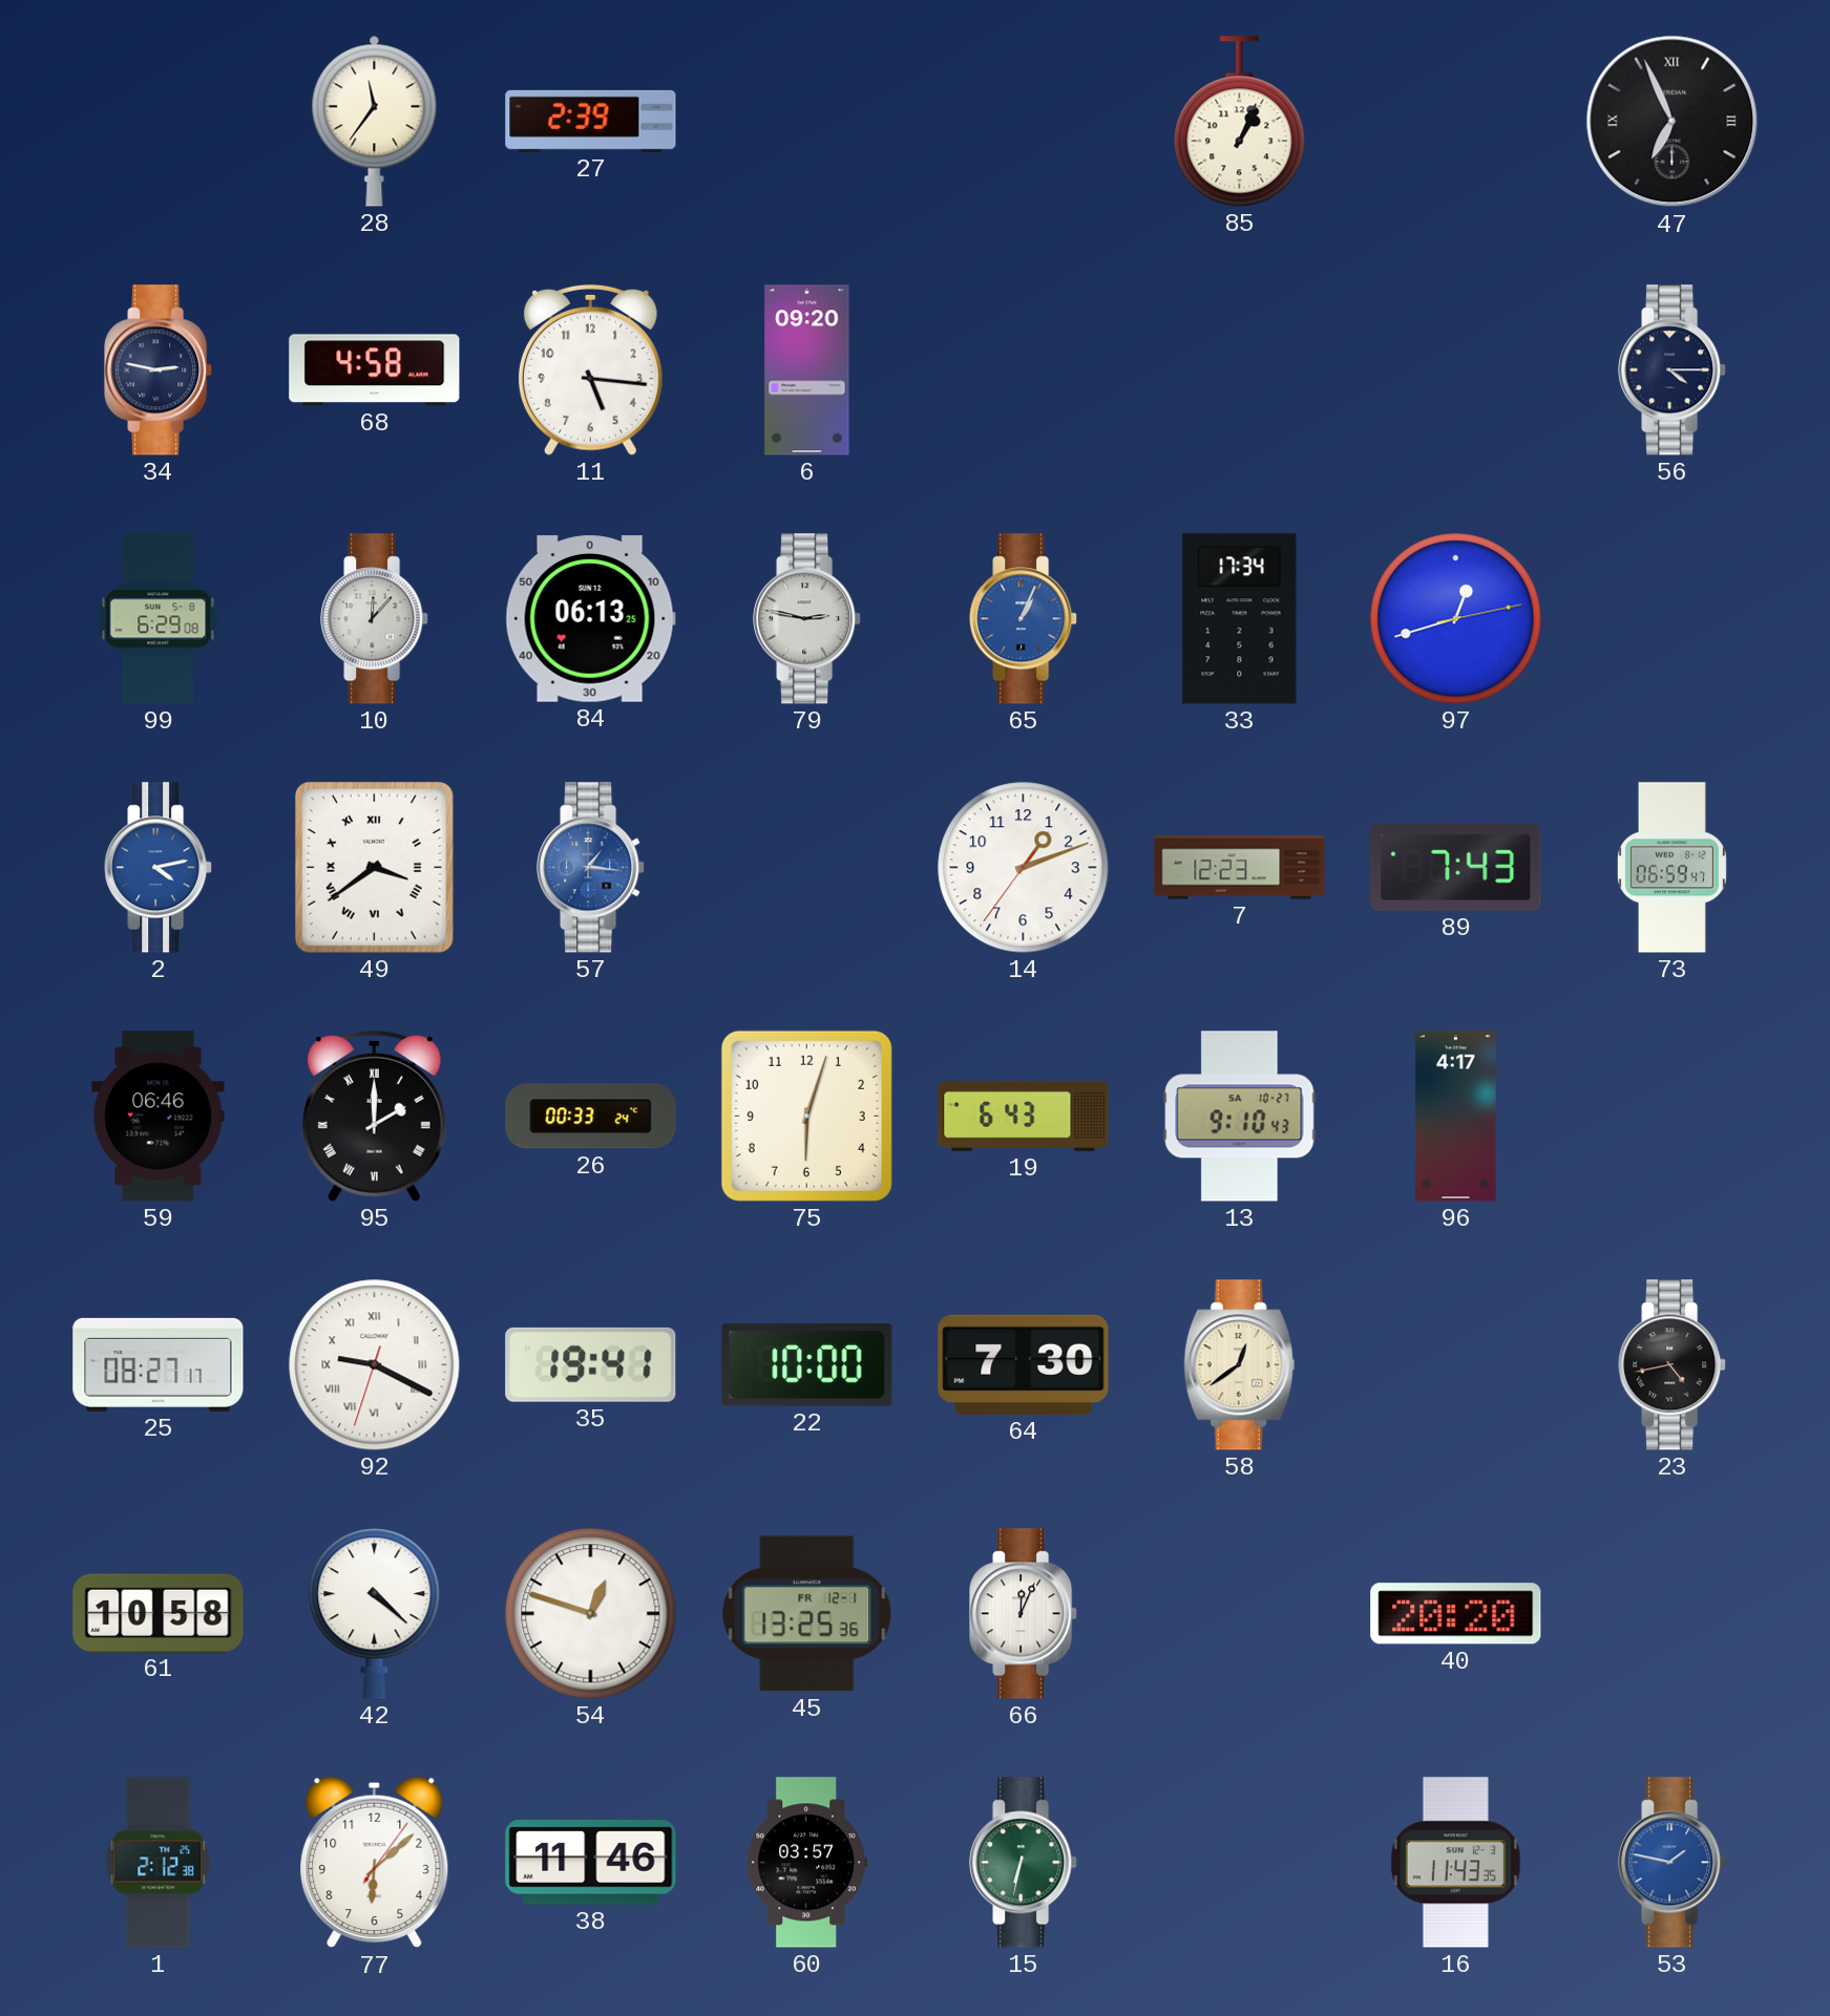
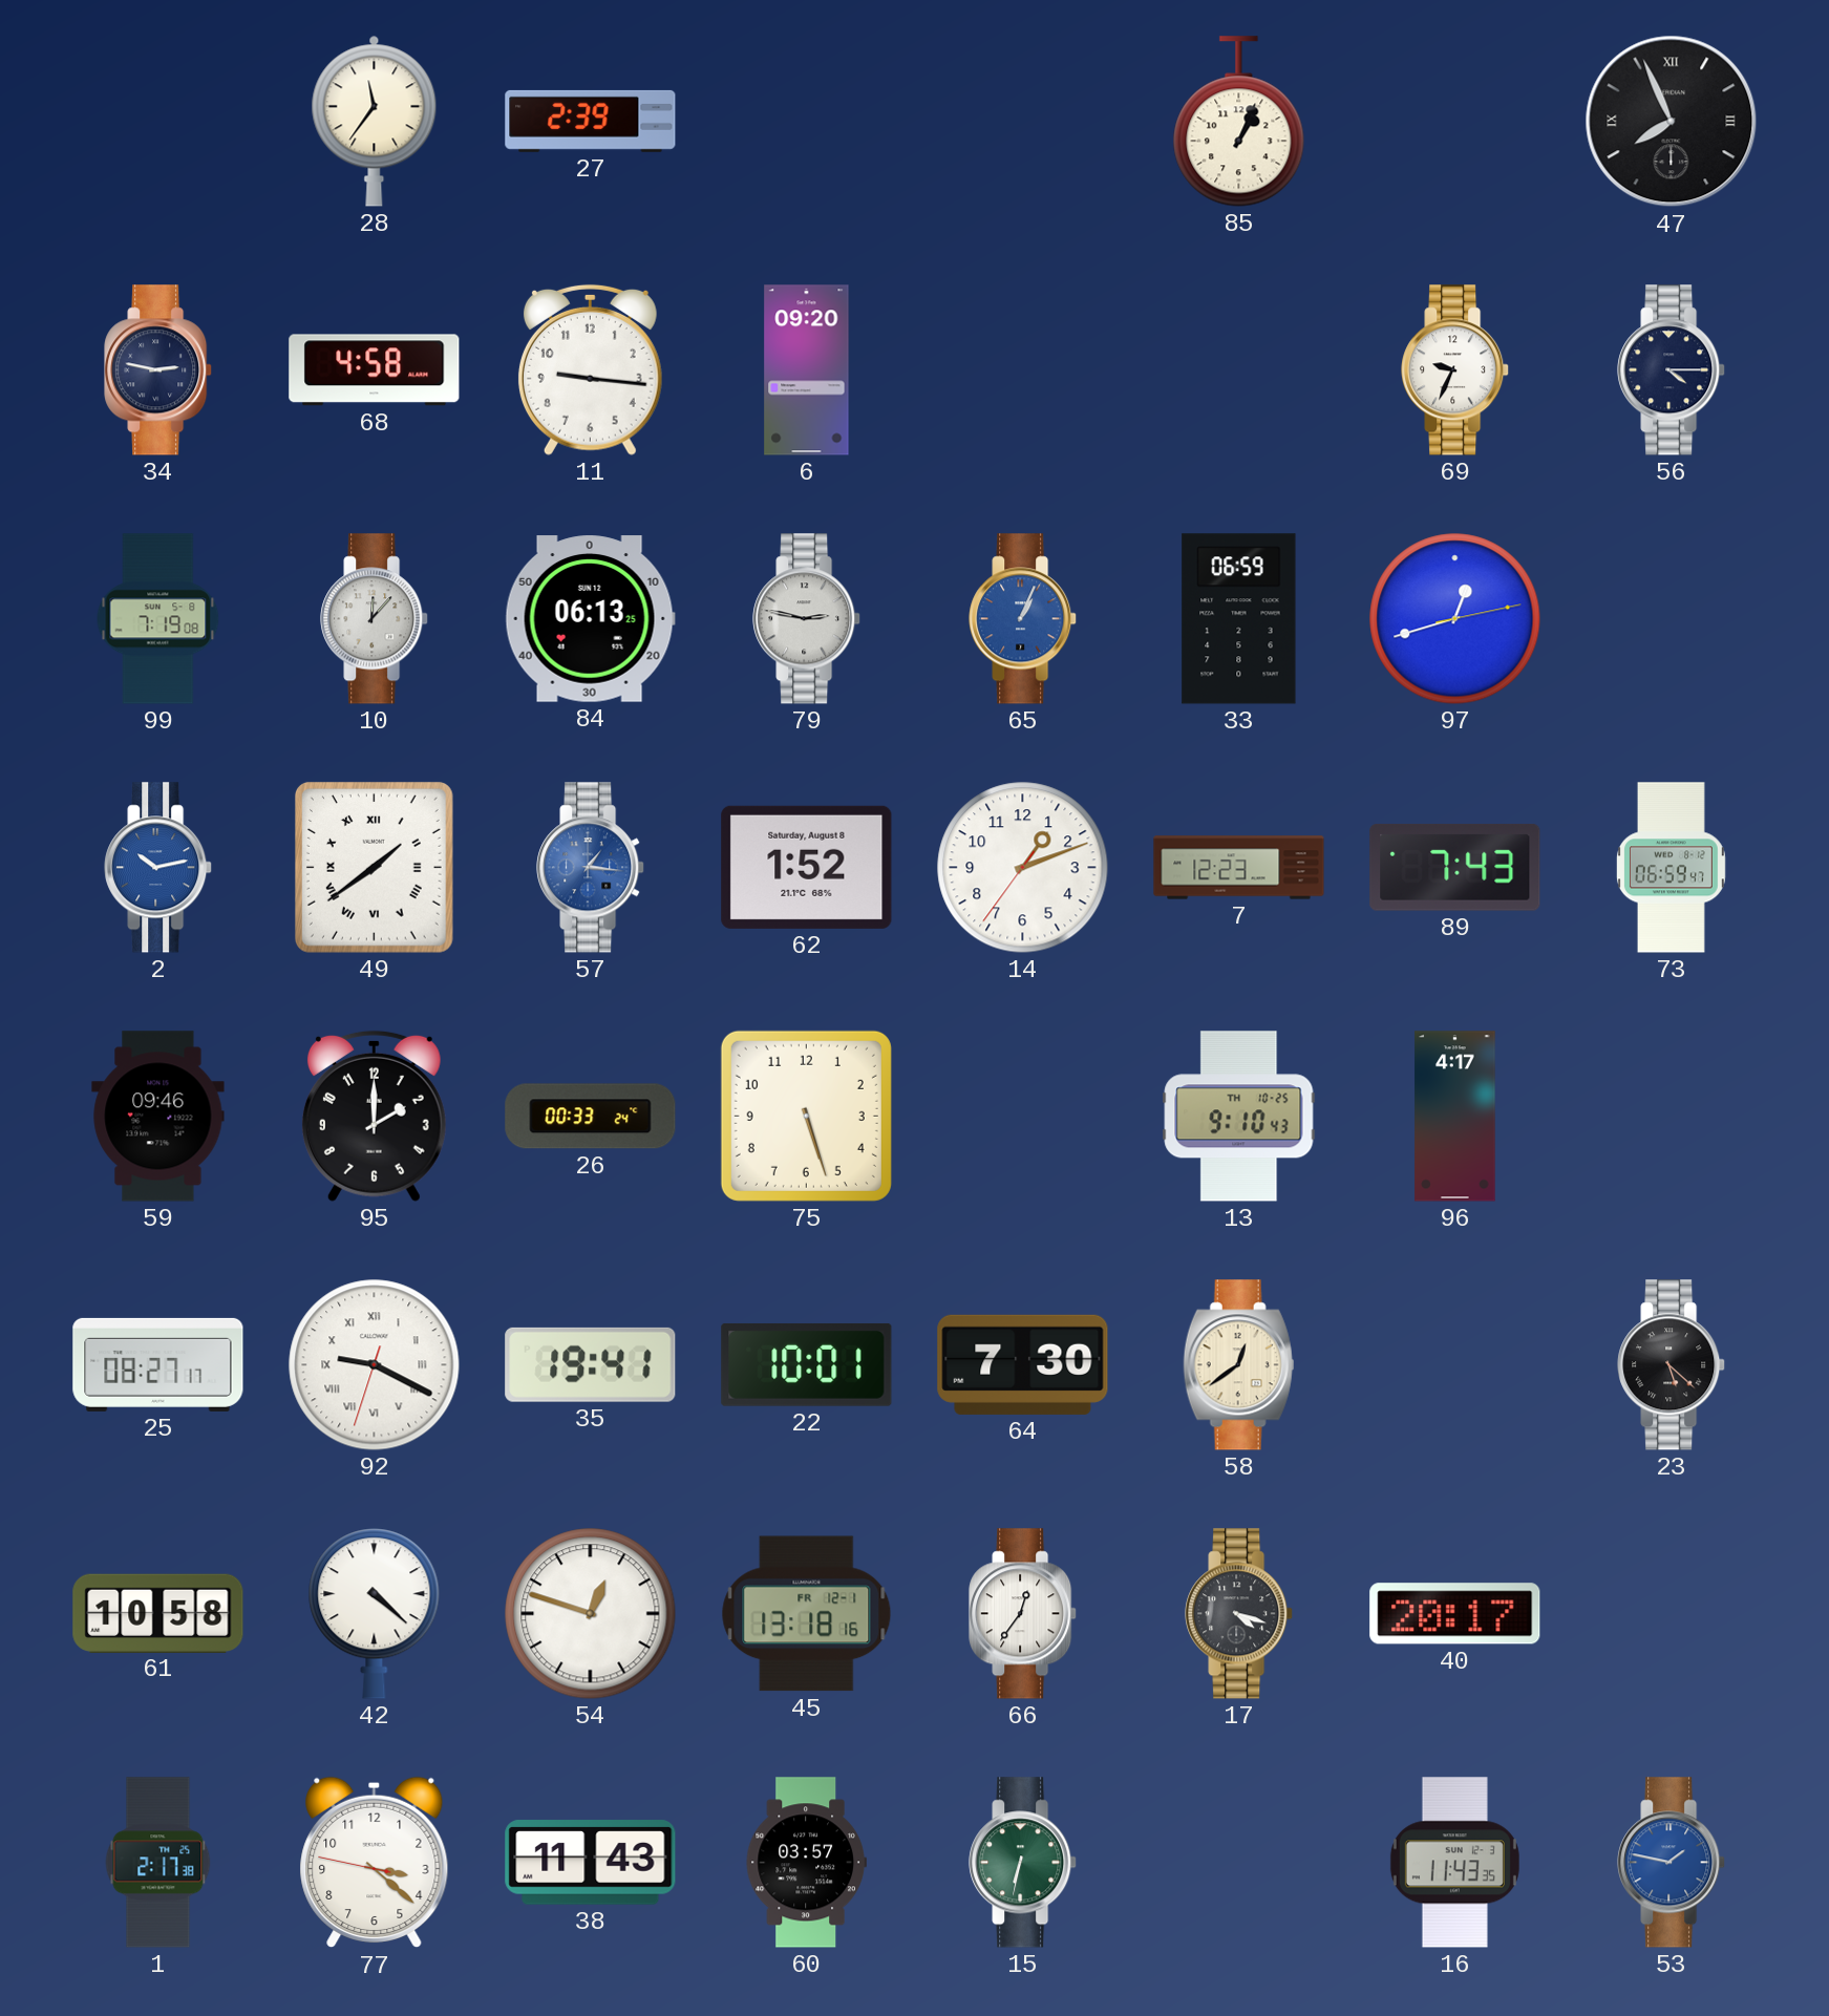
47: 6:56 -> 7:56
11: 5:16 -> 9:16
69: none -> 9:34
99: 6:29 -> 7:19
33: 17:34 -> 06:59
2: 4:13 -> 10:13
49: 3:39 -> 1:39
62: none -> 1:52
59: 06:46 -> 09:46
95 numerals: Roman -> Arabic
75: 6:03 -> 5:27
19: 6:43 -> none
13 date: SA 10-27 -> TH 10-25
22: 10:00 -> 10:01
23: 4:43 -> 5:22
45: 13:25 -> 13:18
66: 12:04 -> 12:36
17: none -> 4:18
40: 20:20 -> 20:17
1: 2:12 -> 2:17
77: 6:08 -> 3:21
38: 11:46 -> 11:43
